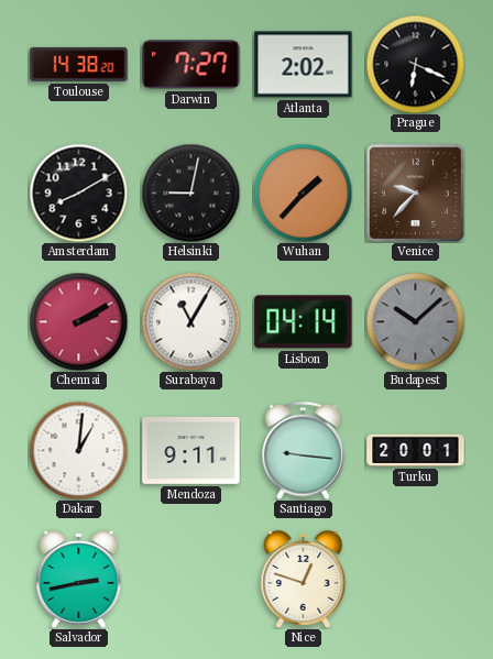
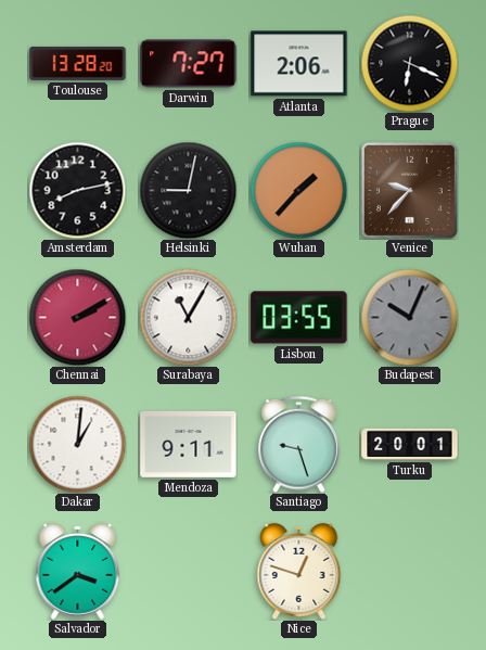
Toulouse: 14:38 -> 13:28
Atlanta: 2:02 -> 2:06
Amsterdam: 8:10 -> 8:13
Lisbon: 04:14 -> 03:55
Budapest: 10:08 -> 10:04
Santiago: 9:16 -> 9:27
Salvador: 2:43 -> 3:39
